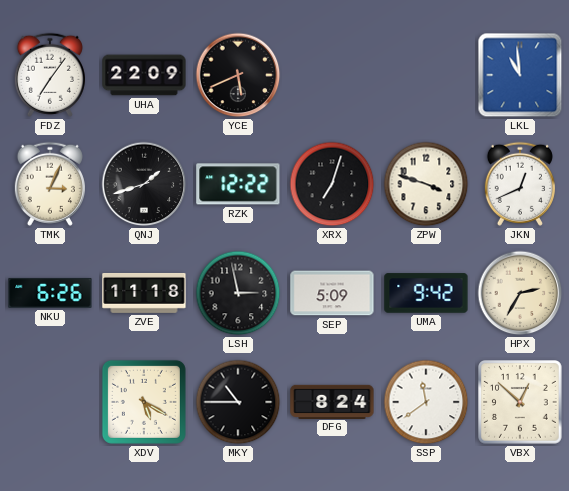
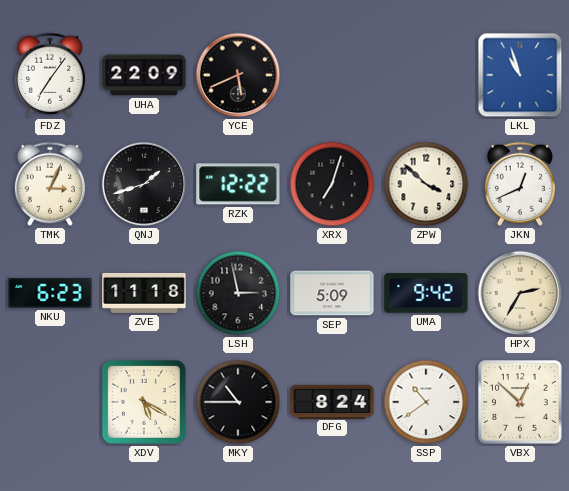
LKL: 10:59 -> 10:57
ZPW: 3:48 -> 3:52
NKU: 6:26 -> 6:23
SSP: 11:39 -> 10:39
